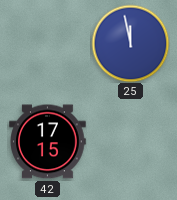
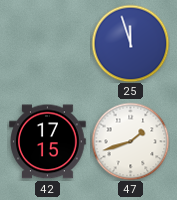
25: 11:58 -> 11:57
47: none -> 1:42
